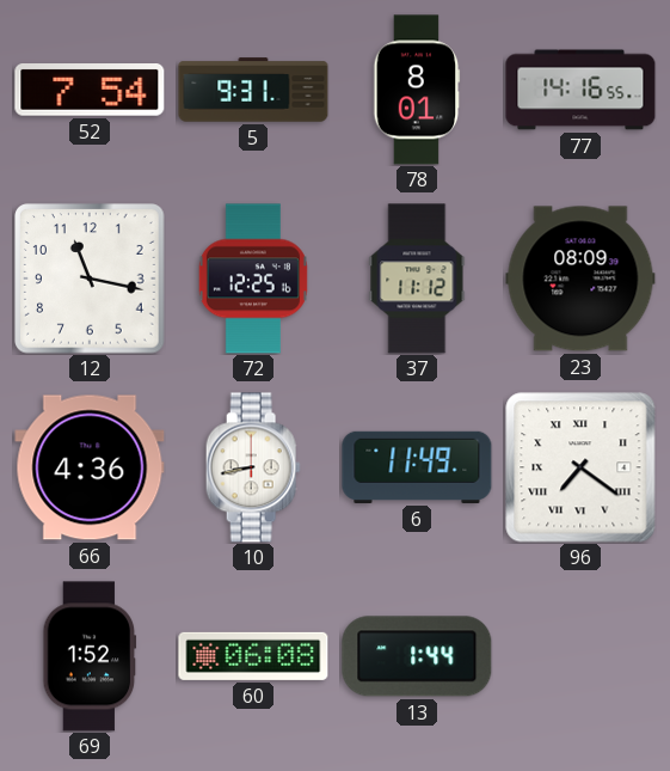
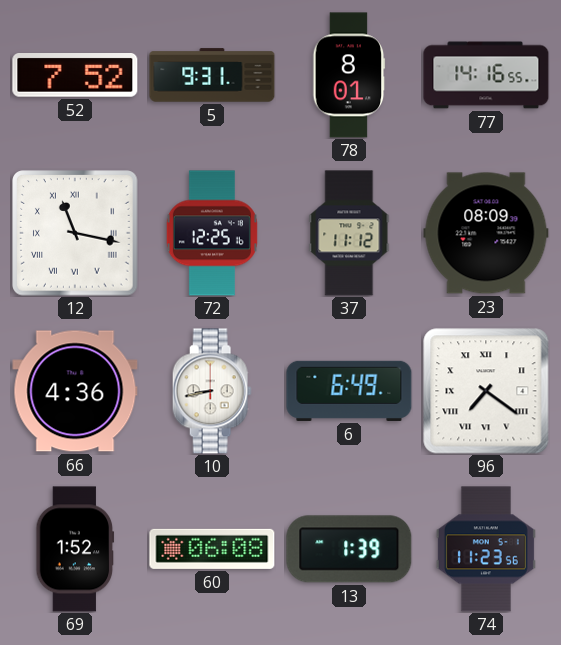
52: 7:54 -> 7:52
12 numerals: Arabic -> Roman
6: 11:49 -> 6:49
13: 1:44 -> 1:39
74: none -> 11:23
